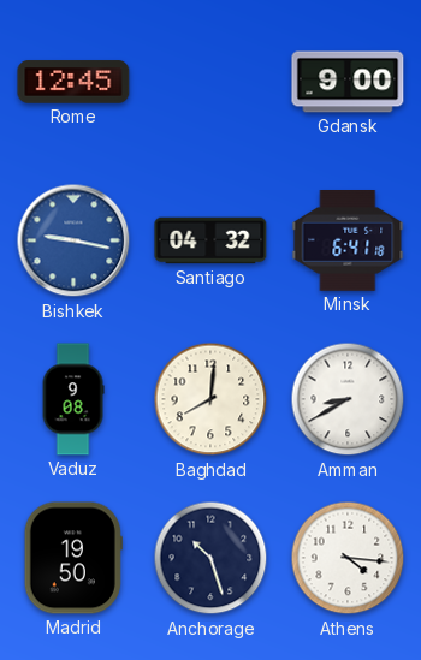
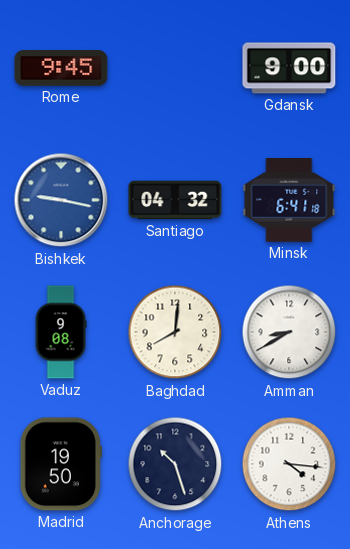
Rome: 12:45 -> 9:45
